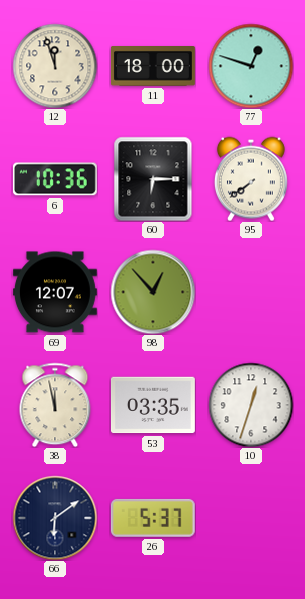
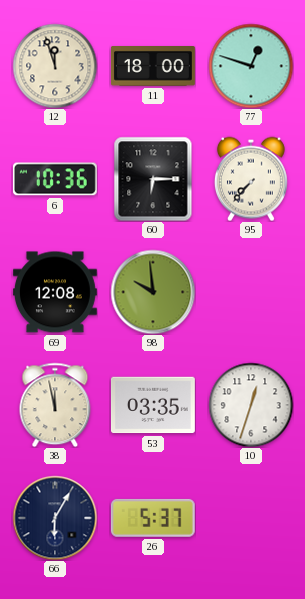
95: 7:39 -> 7:37
69: 12:07 -> 12:08
98: 12:53 -> 9:59
66: 6:09 -> 6:05
